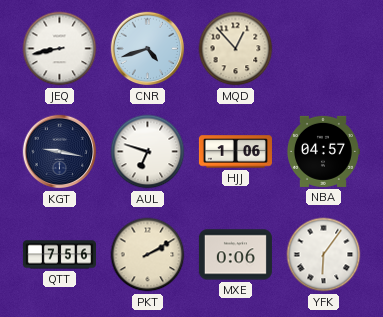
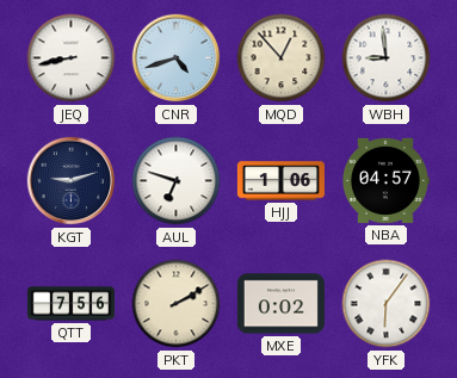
WBH: none -> 8:59
KGT: 9:17 -> 9:12
MXE: 0:06 -> 0:02
